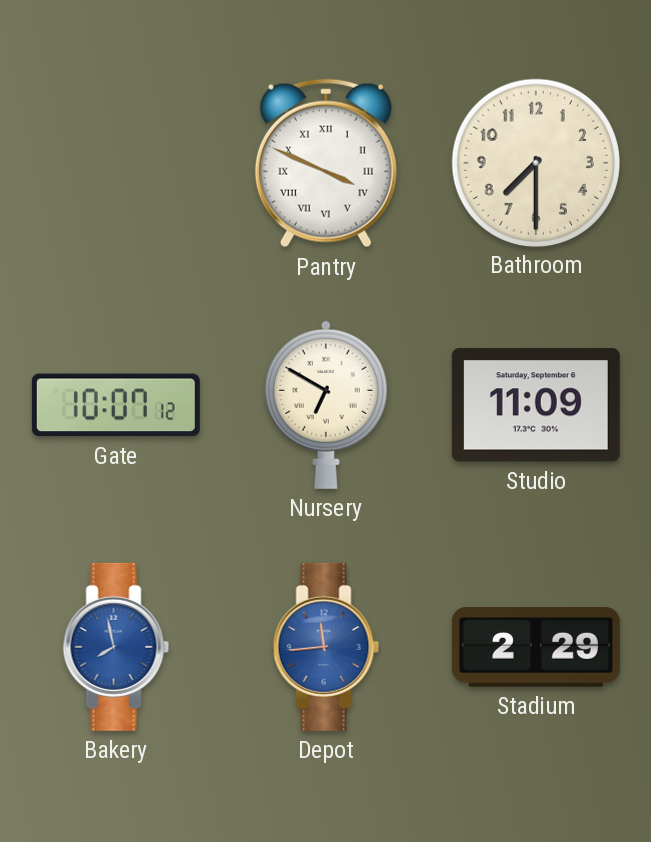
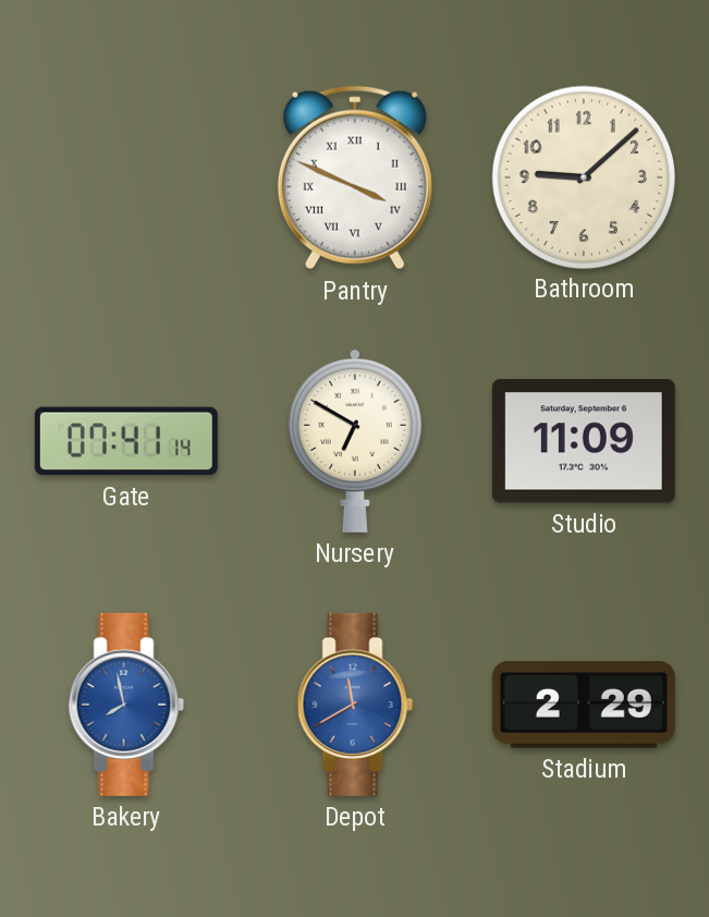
Bathroom: 7:30 -> 9:08
Gate: 10:07 -> 07:41
Depot: 11:44 -> 11:40
